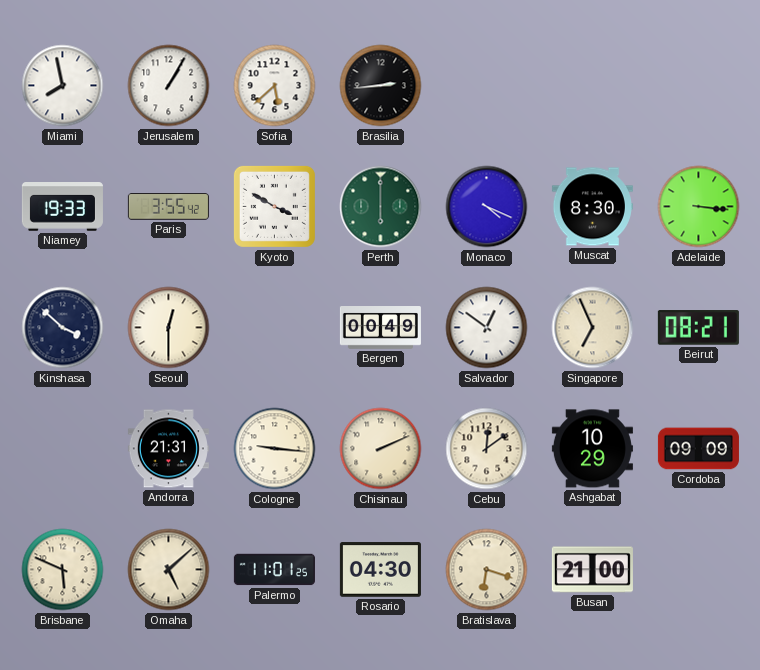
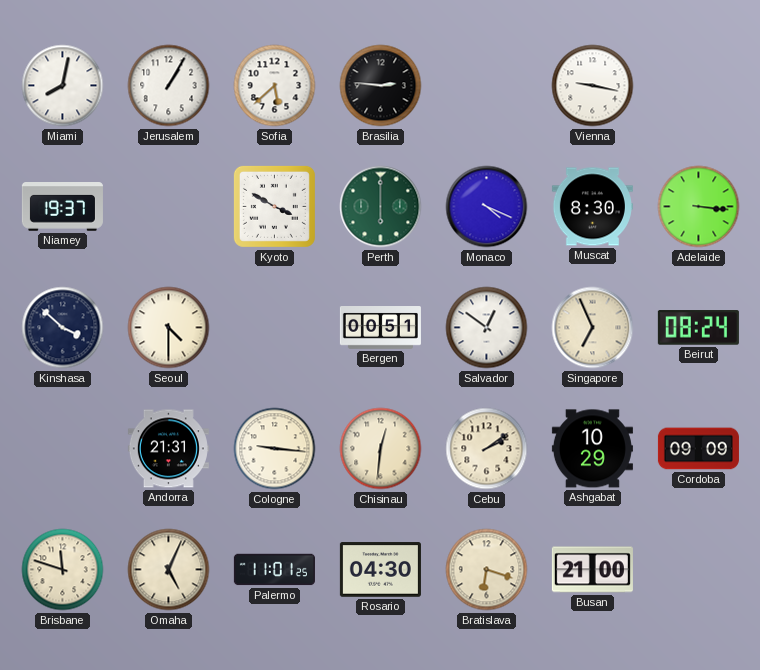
Miami: 7:58 -> 8:02
Brasilia: 2:44 -> 2:46
Vienna: none -> 9:17
Niamey: 19:33 -> 19:37
Paris: 3:55 -> none
Seoul: 12:30 -> 4:30
Bergen: 00:49 -> 00:51
Beirut: 08:21 -> 08:24
Chisinau: 2:11 -> 12:31
Cebu: 12:09 -> 2:09
Brisbane: 5:49 -> 11:48
Omaha: 5:08 -> 5:04
